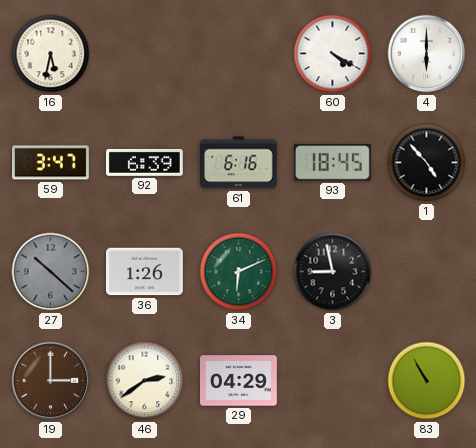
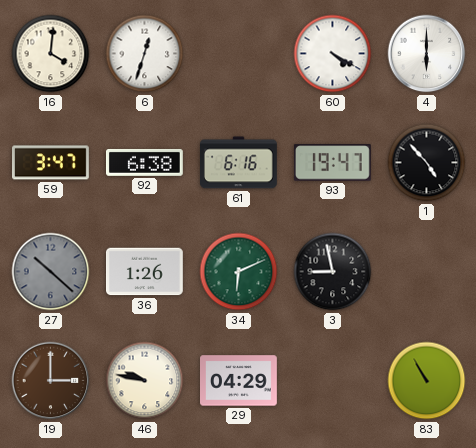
16: 5:32 -> 4:01
6: none -> 12:33
92: 6:39 -> 6:38
93: 18:45 -> 19:47
46: 2:39 -> 9:47
